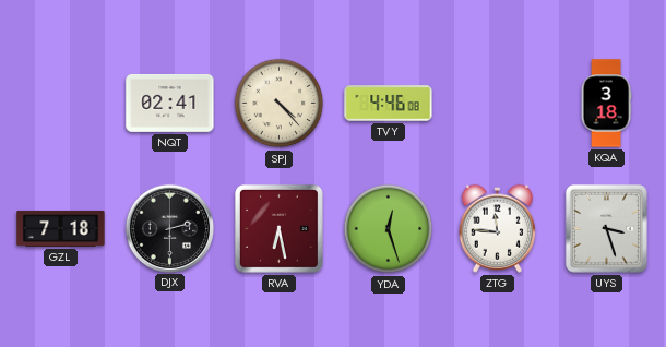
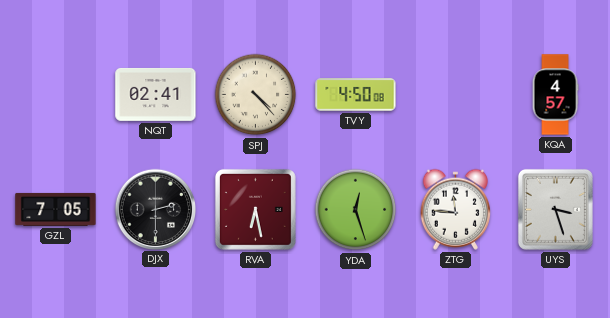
TVY: 4:46 -> 4:50
KQA: 3:18 -> 4:57
GZL: 7:18 -> 7:05
